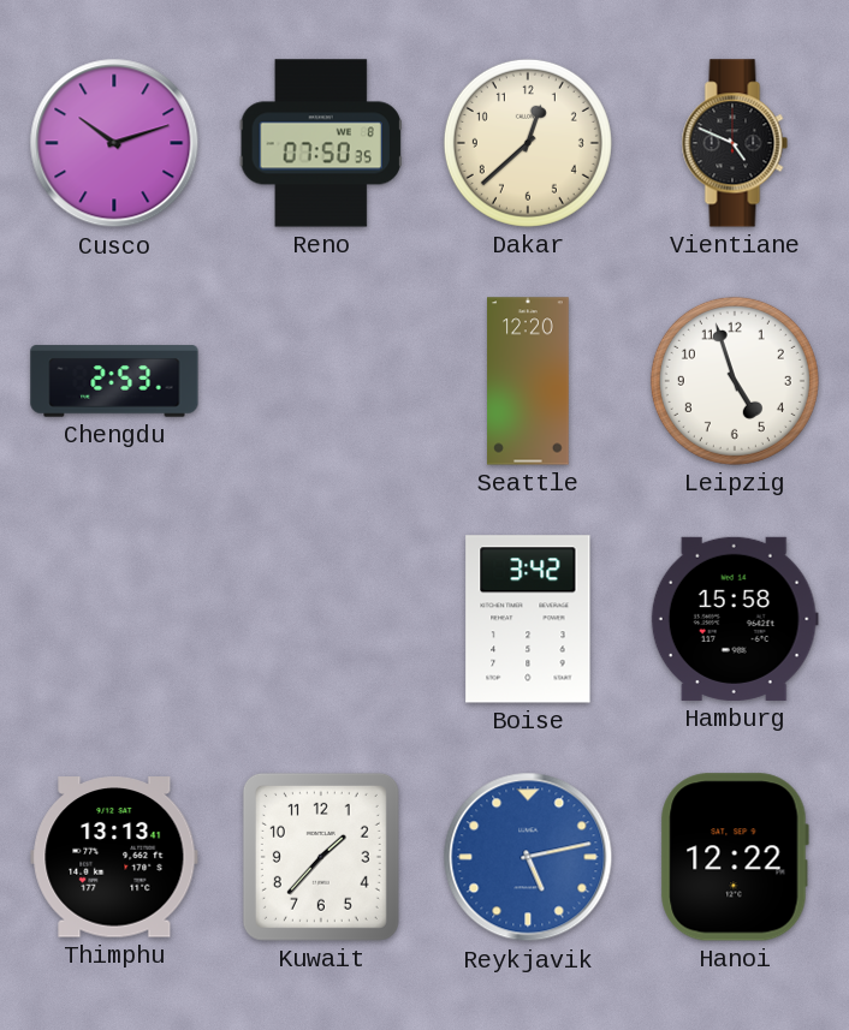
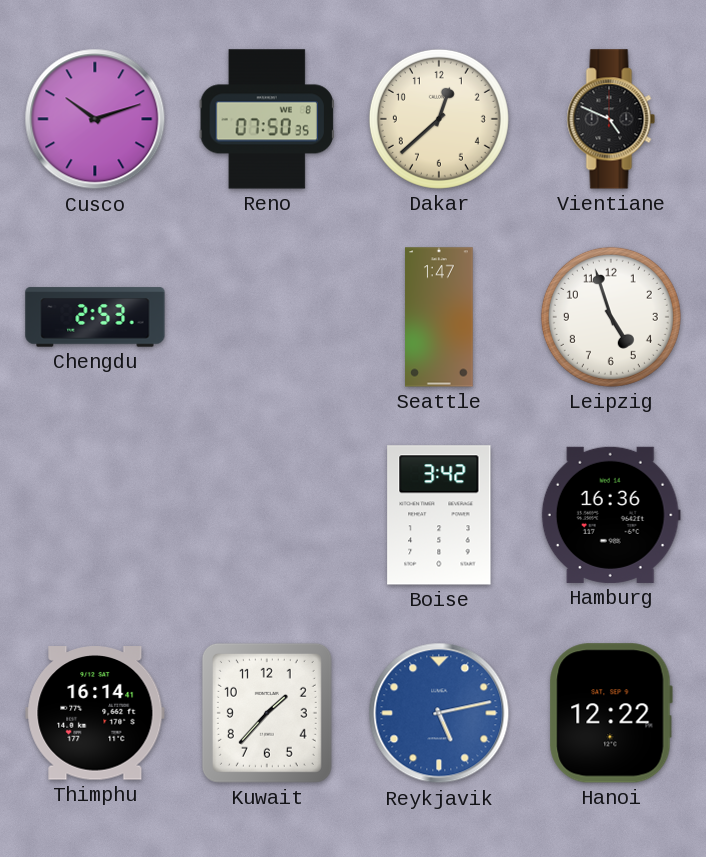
Seattle: 12:20 -> 1:47
Hamburg: 15:58 -> 16:36
Thimphu: 13:13 -> 16:14
